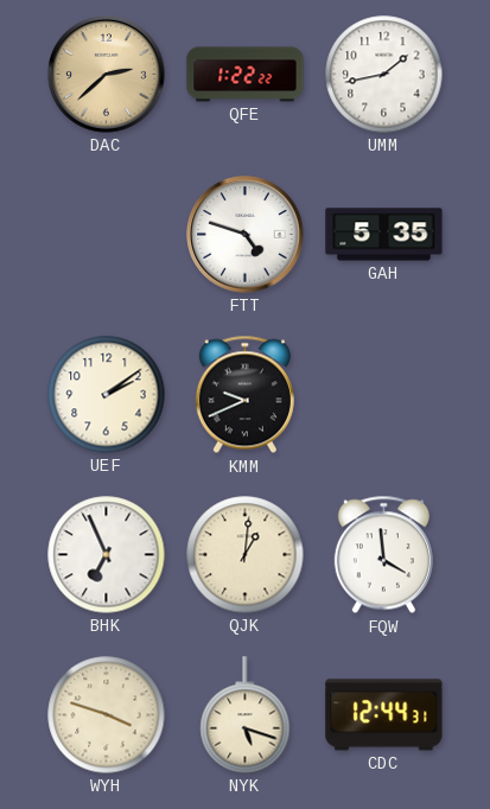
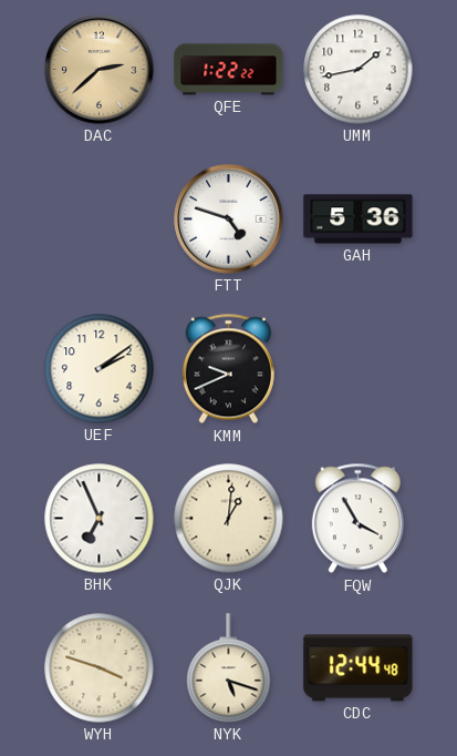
GAH: 5:35 -> 5:36
FQW: 3:59 -> 3:55
CDC: 12:44:31 -> 12:44:48
